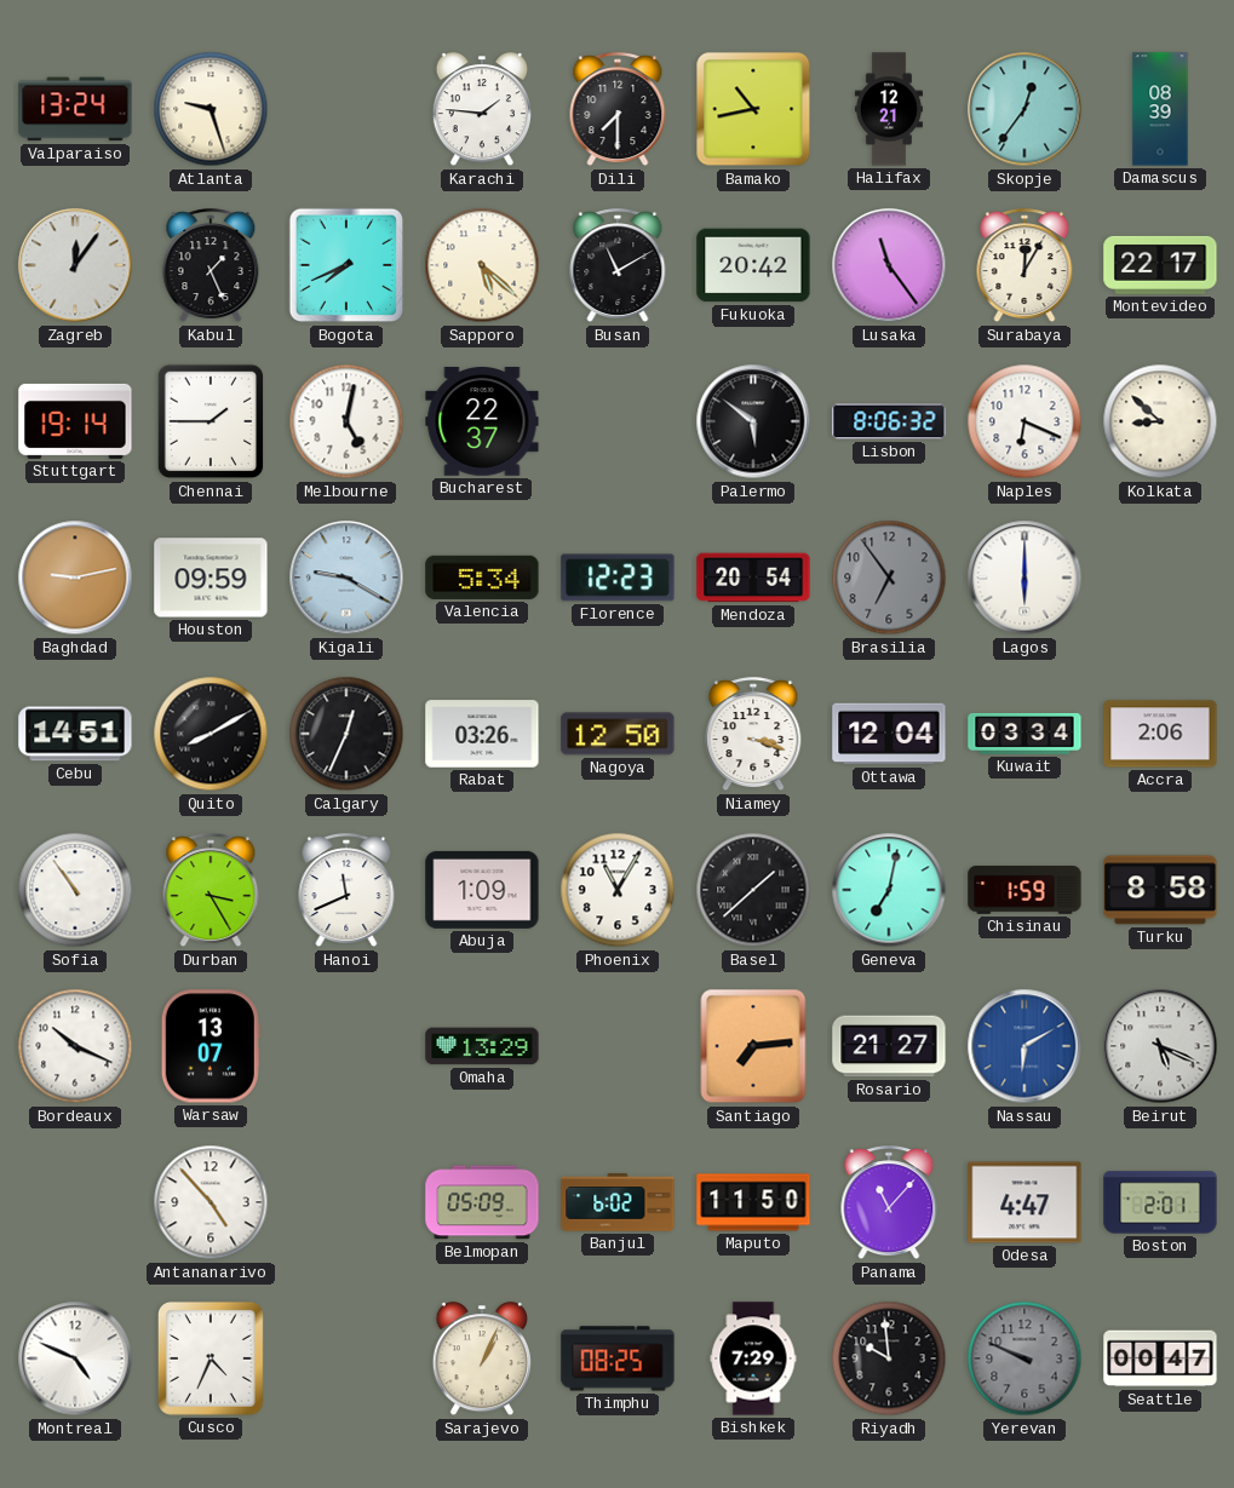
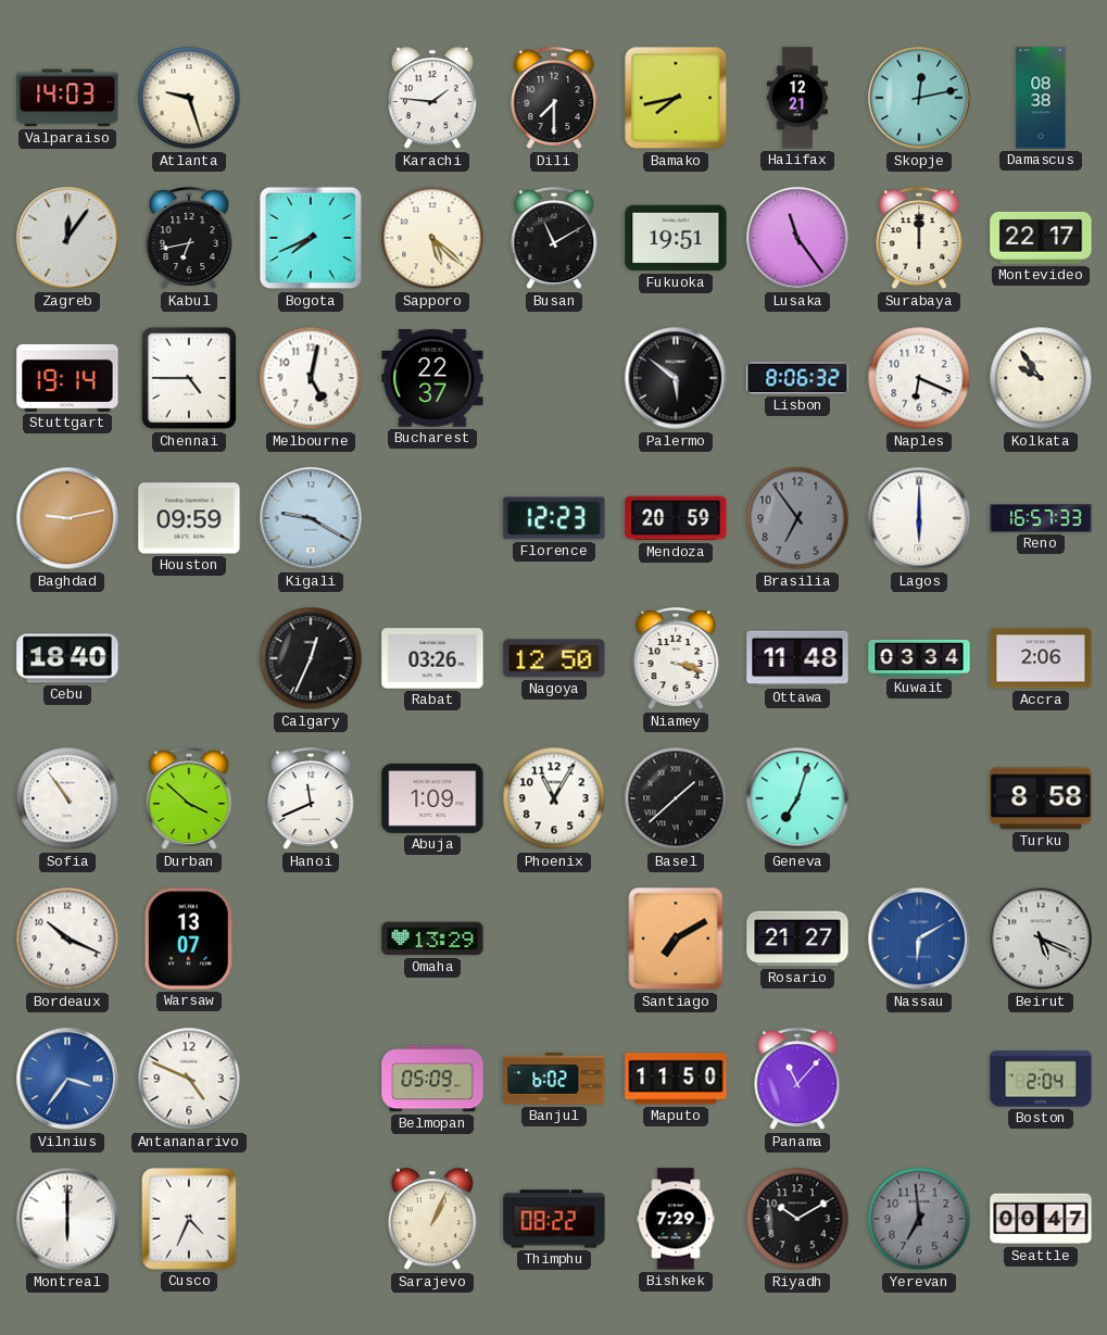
Valparaiso: 13:24 -> 14:03
Bamako: 10:43 -> 7:43
Skopje: 12:36 -> 12:13
Damascus: 08:39 -> 08:38
Kabul: 1:26 -> 6:43
Fukuoka: 20:42 -> 19:51
Surabaya: 12:05 -> 12:00
Chennai: 1:45 -> 4:45
Kolkata: 8:52 -> 9:54
Valencia: 5:34 -> none
Mendoza: 20:54 -> 20:59
Reno: none -> 16:57
Cebu: 14:51 -> 18:40
Quito: 8:10 -> none
Ottawa: 12:04 -> 11:48
Durban: 3:25 -> 3:52
Geneva: 7:02 -> 7:03
Chisinau: 1:59 -> none
Santiago: 7:14 -> 7:10
Vilnius: none -> 3:36
Antananarivo: 4:53 -> 4:49
Odesa: 4:47 -> none
Boston: 2:01 -> 2:04
Montreal: 4:49 -> 6:00
Thimphu: 08:25 -> 08:22
Riyadh: 9:59 -> 10:10
Yerevan: 9:49 -> 6:59
